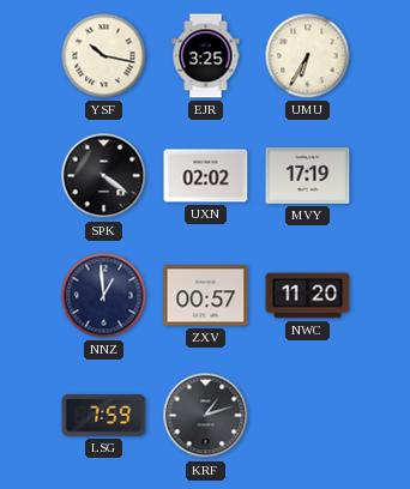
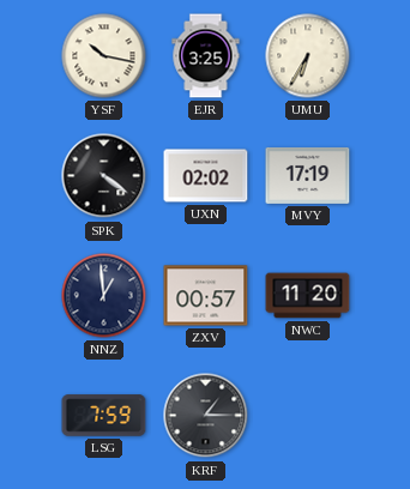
KRF: 1:12 -> 1:15
